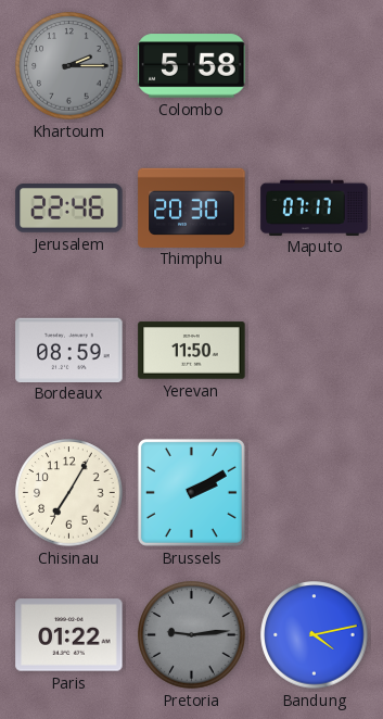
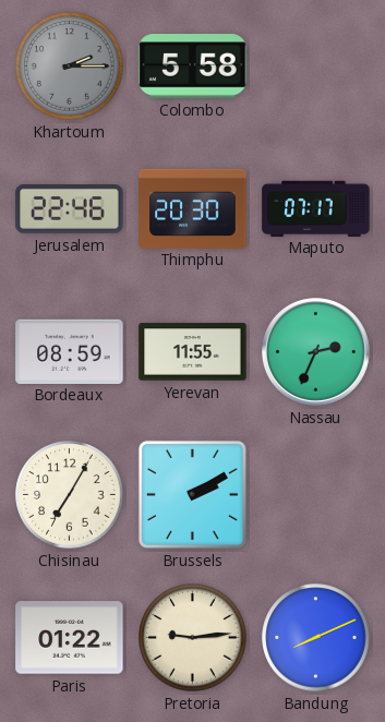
Yerevan: 11:50 -> 11:55
Nassau: none -> 2:34
Pretoria dial: grey -> cream
Bandung: 4:13 -> 8:11
